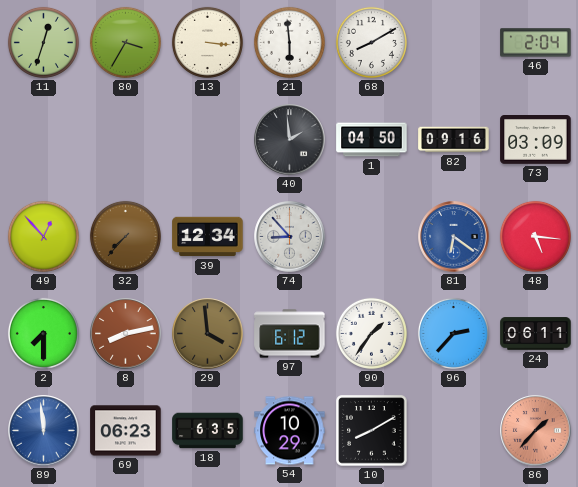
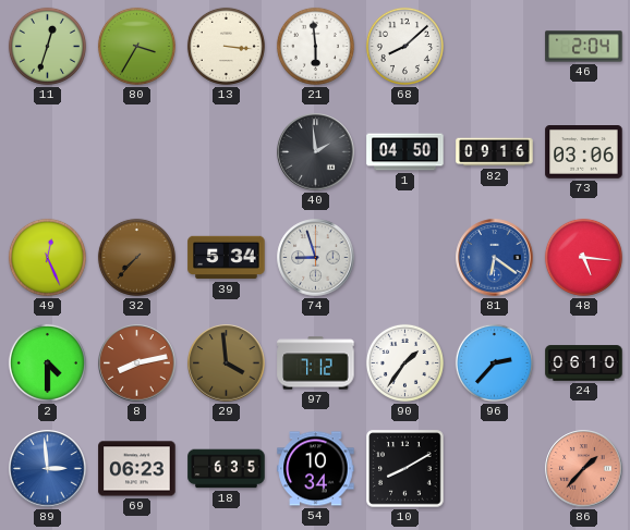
68: 8:10 -> 8:08
73: 03:09 -> 03:06
49: 12:53 -> 12:26
39: 12:34 -> 5:34
74: 8:53 -> 8:57
2: 7:30 -> 4:30
97: 6:12 -> 7:12
24: 06:11 -> 06:10
89: 11:59 -> 2:59
54: 10:29 -> 10:34
